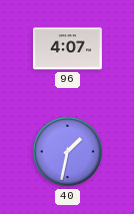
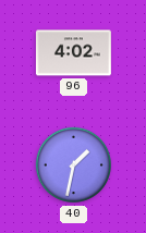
96: 4:07 -> 4:02
